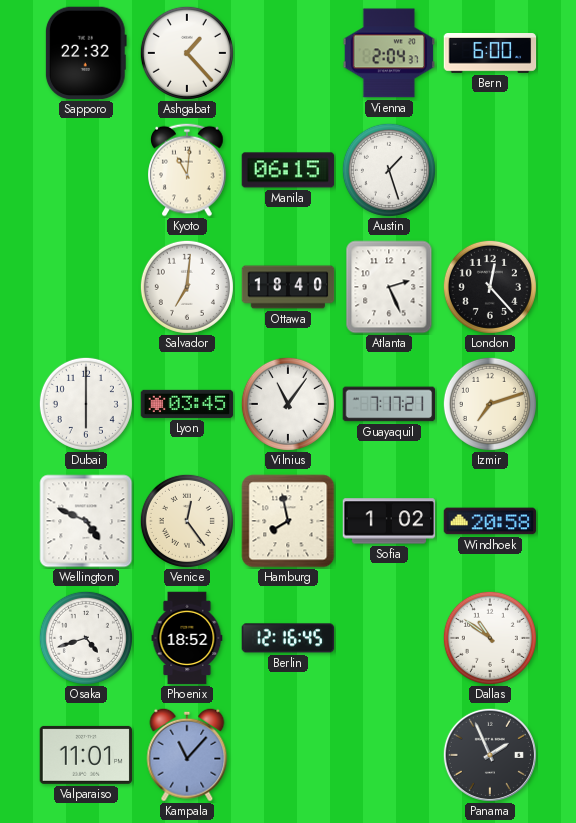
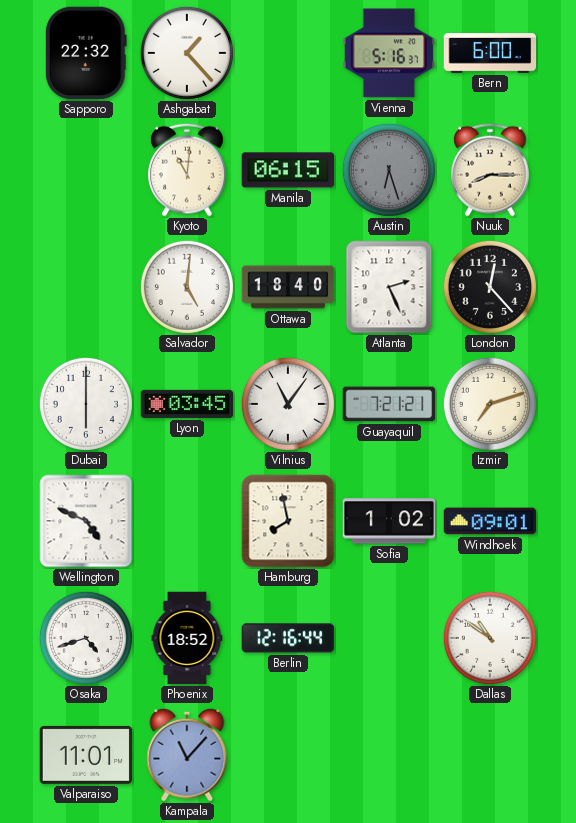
Vienna: 2:04 -> 5:16
Austin: 1:27 -> 6:27
Austin dial: white -> grey
Nuuk: none -> 8:15
Salvador: 7:01 -> 5:01
Guayaquil: 7:17 -> 7:21
Venice: 12:24 -> none
Windhoek: 20:58 -> 09:01
Berlin: 12:16:45 -> 12:16:44
Panama: 1:56 -> none
